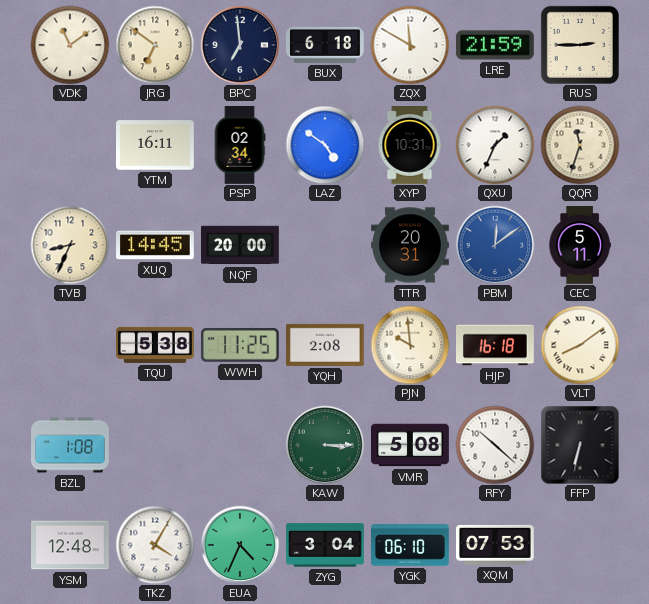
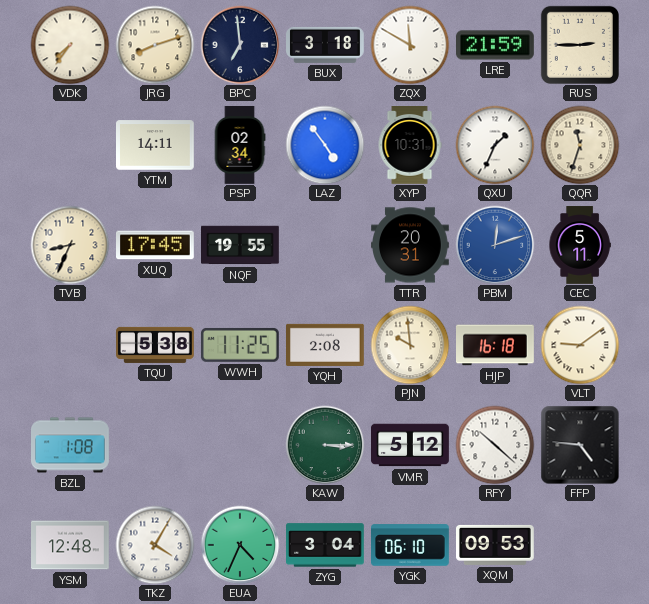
VDK: 11:09 -> 7:36
JRG: 6:51 -> 8:12
BUX: 6:18 -> 3:18
YTM: 16:11 -> 14:11
LAZ: 4:51 -> 4:54
XUQ: 14:45 -> 17:45
NQF: 20:00 -> 19:55
PBM: 12:09 -> 12:12
VLT: 8:09 -> 9:09
VMR: 5:08 -> 5:12
FFP: 6:32 -> 4:46
XQM: 07:53 -> 09:53
